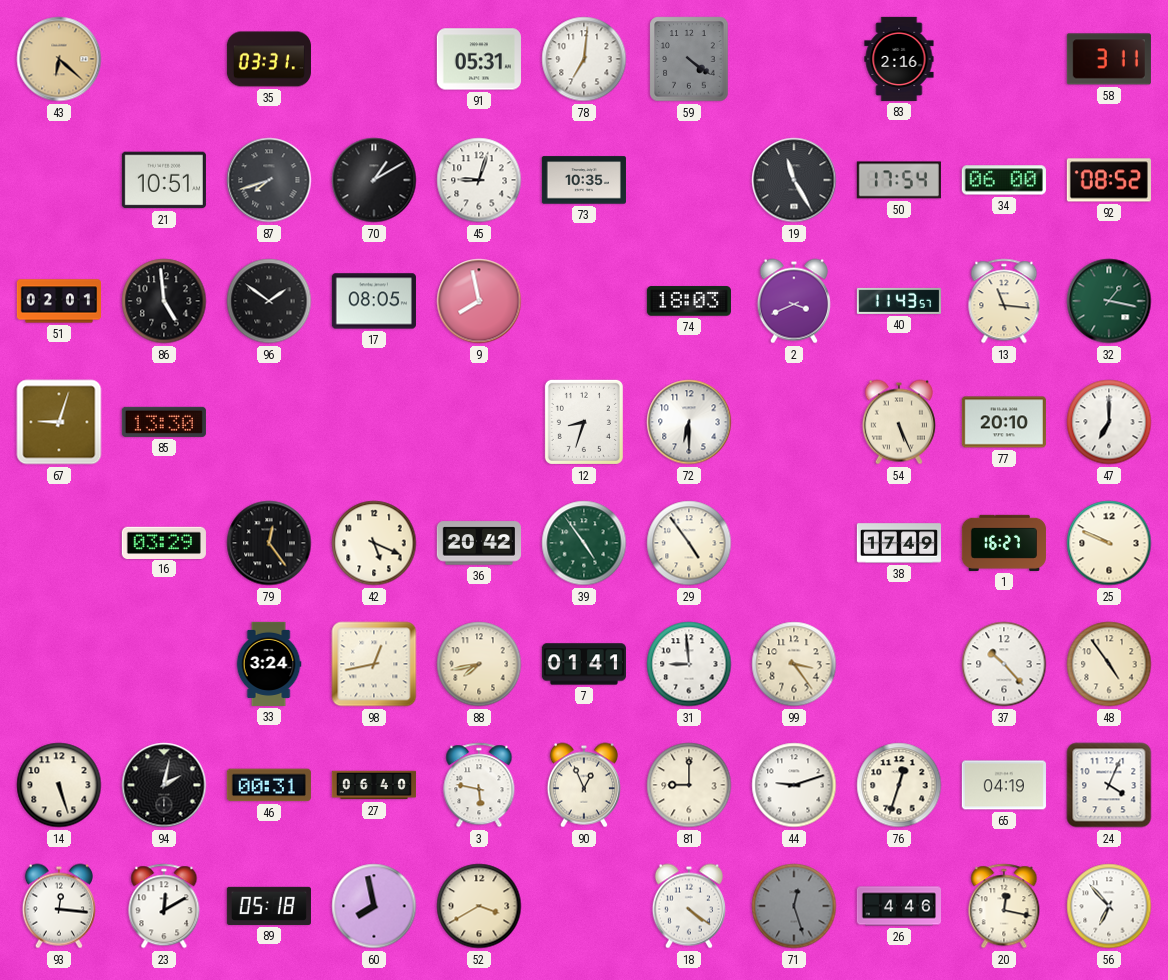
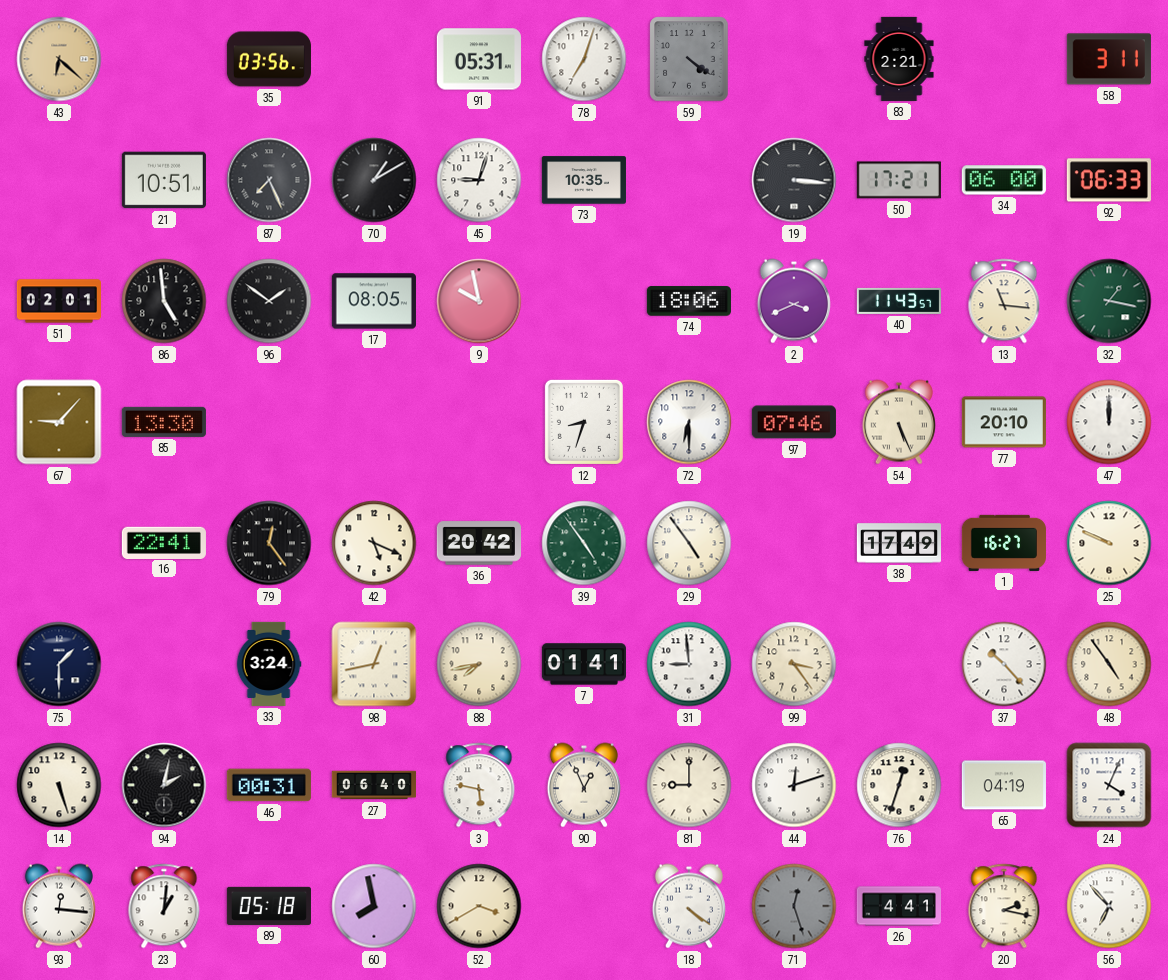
35: 03:31 -> 03:56
78: 7:01 -> 7:03
83: 2:16 -> 2:21
87: 7:42 -> 7:26
19: 11:25 -> 3:16
50: 17:54 -> 17:21
92: 08:52 -> 06:33
9: 7:58 -> 9:58
74: 18:03 -> 18:06
67: 9:03 -> 9:07
97: none -> 07:46
47: 7:00 -> 12:00
16: 03:29 -> 22:41
75: none -> 1:30
44: 9:12 -> 12:12
23: 12:10 -> 1:01
26: 4:46 -> 4:41
20: 12:17 -> 2:17
